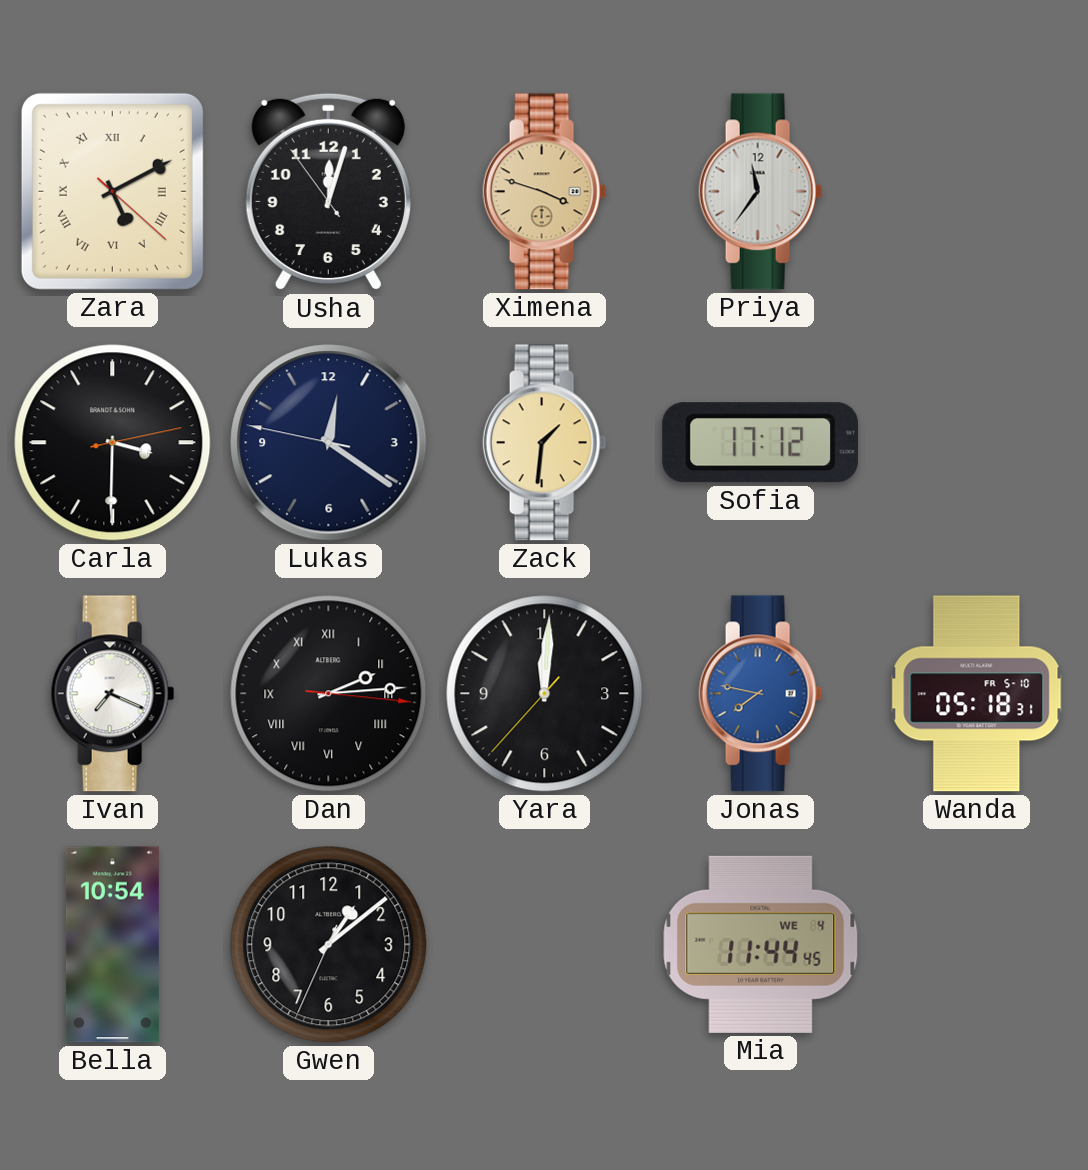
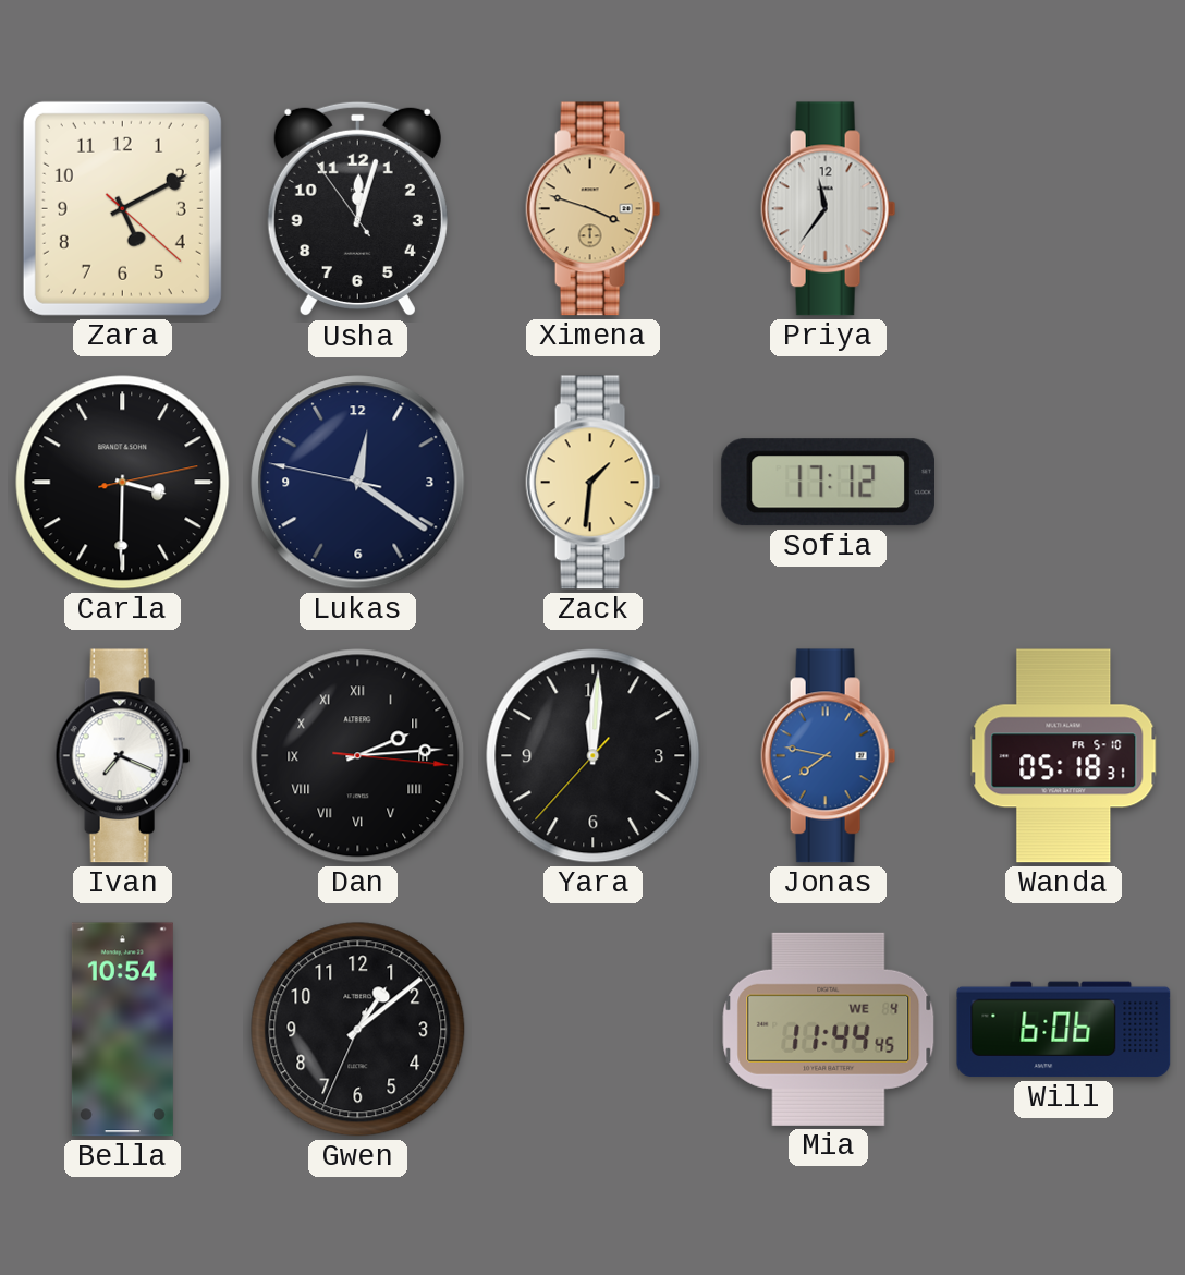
Zara numerals: Roman -> Arabic
Will: none -> 6:06
